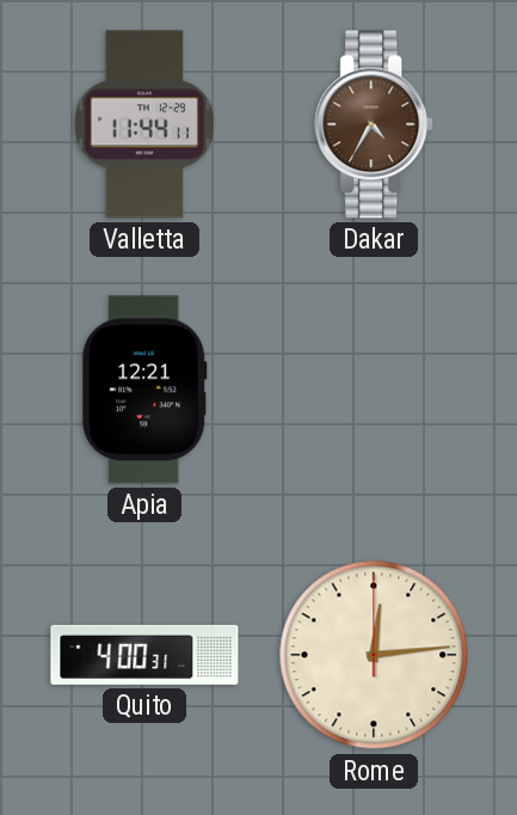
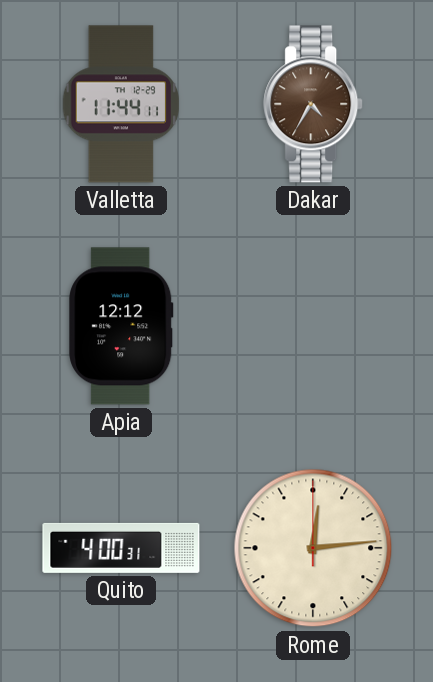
Apia: 12:21 -> 12:12
